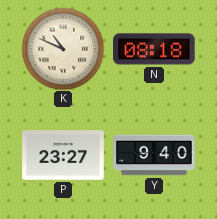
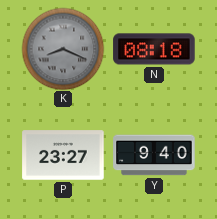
K: 10:49 -> 8:19
K dial: cream -> grey
